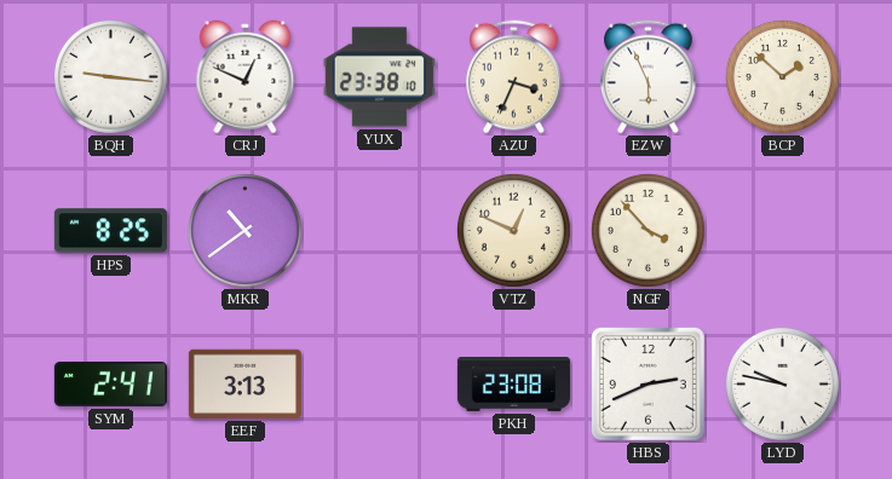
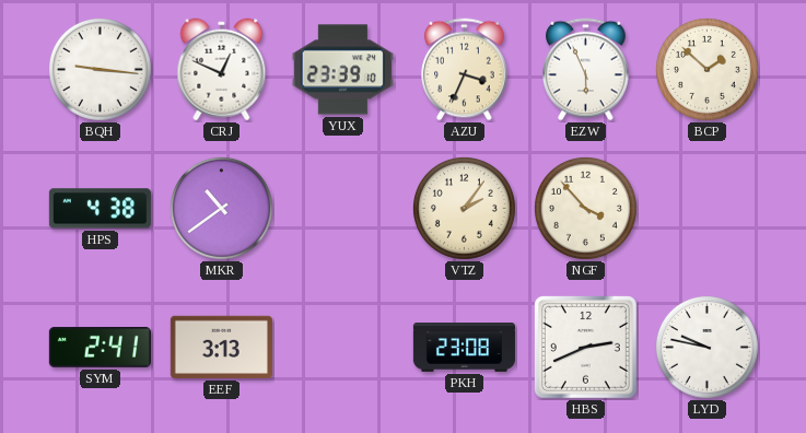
YUX: 23:38 -> 23:39
HPS: 8:25 -> 4:38
VTZ: 12:49 -> 2:06
